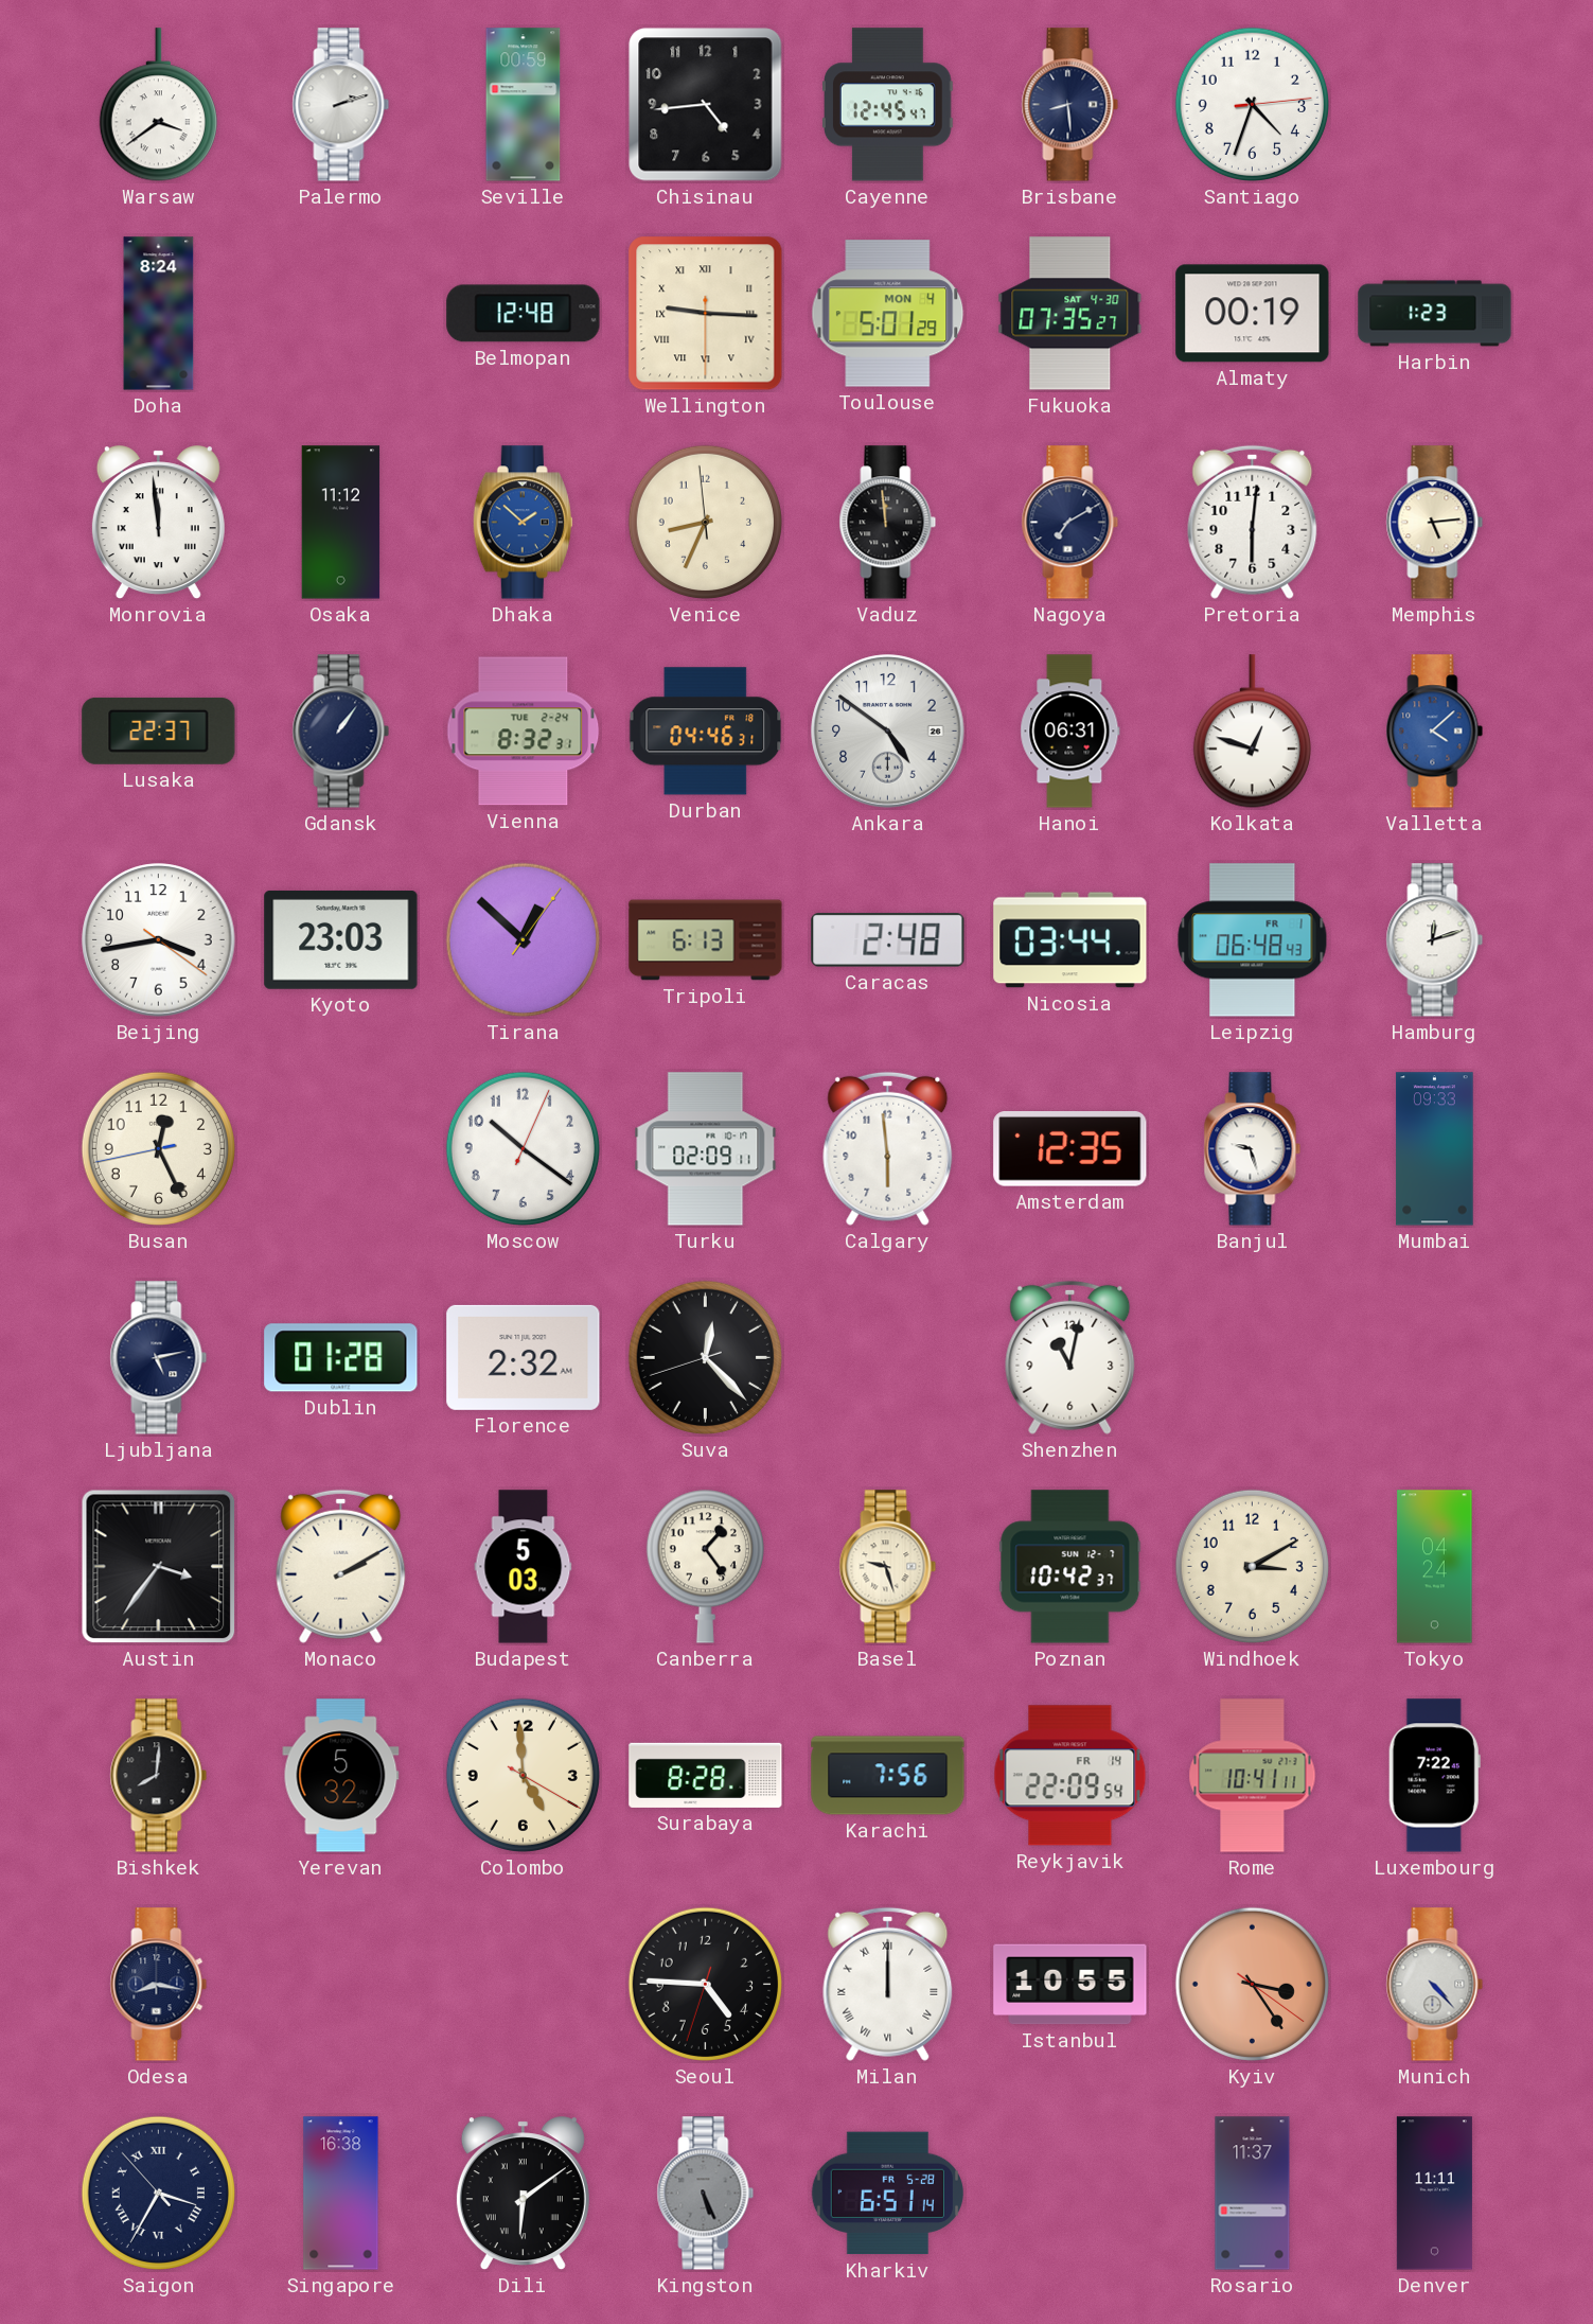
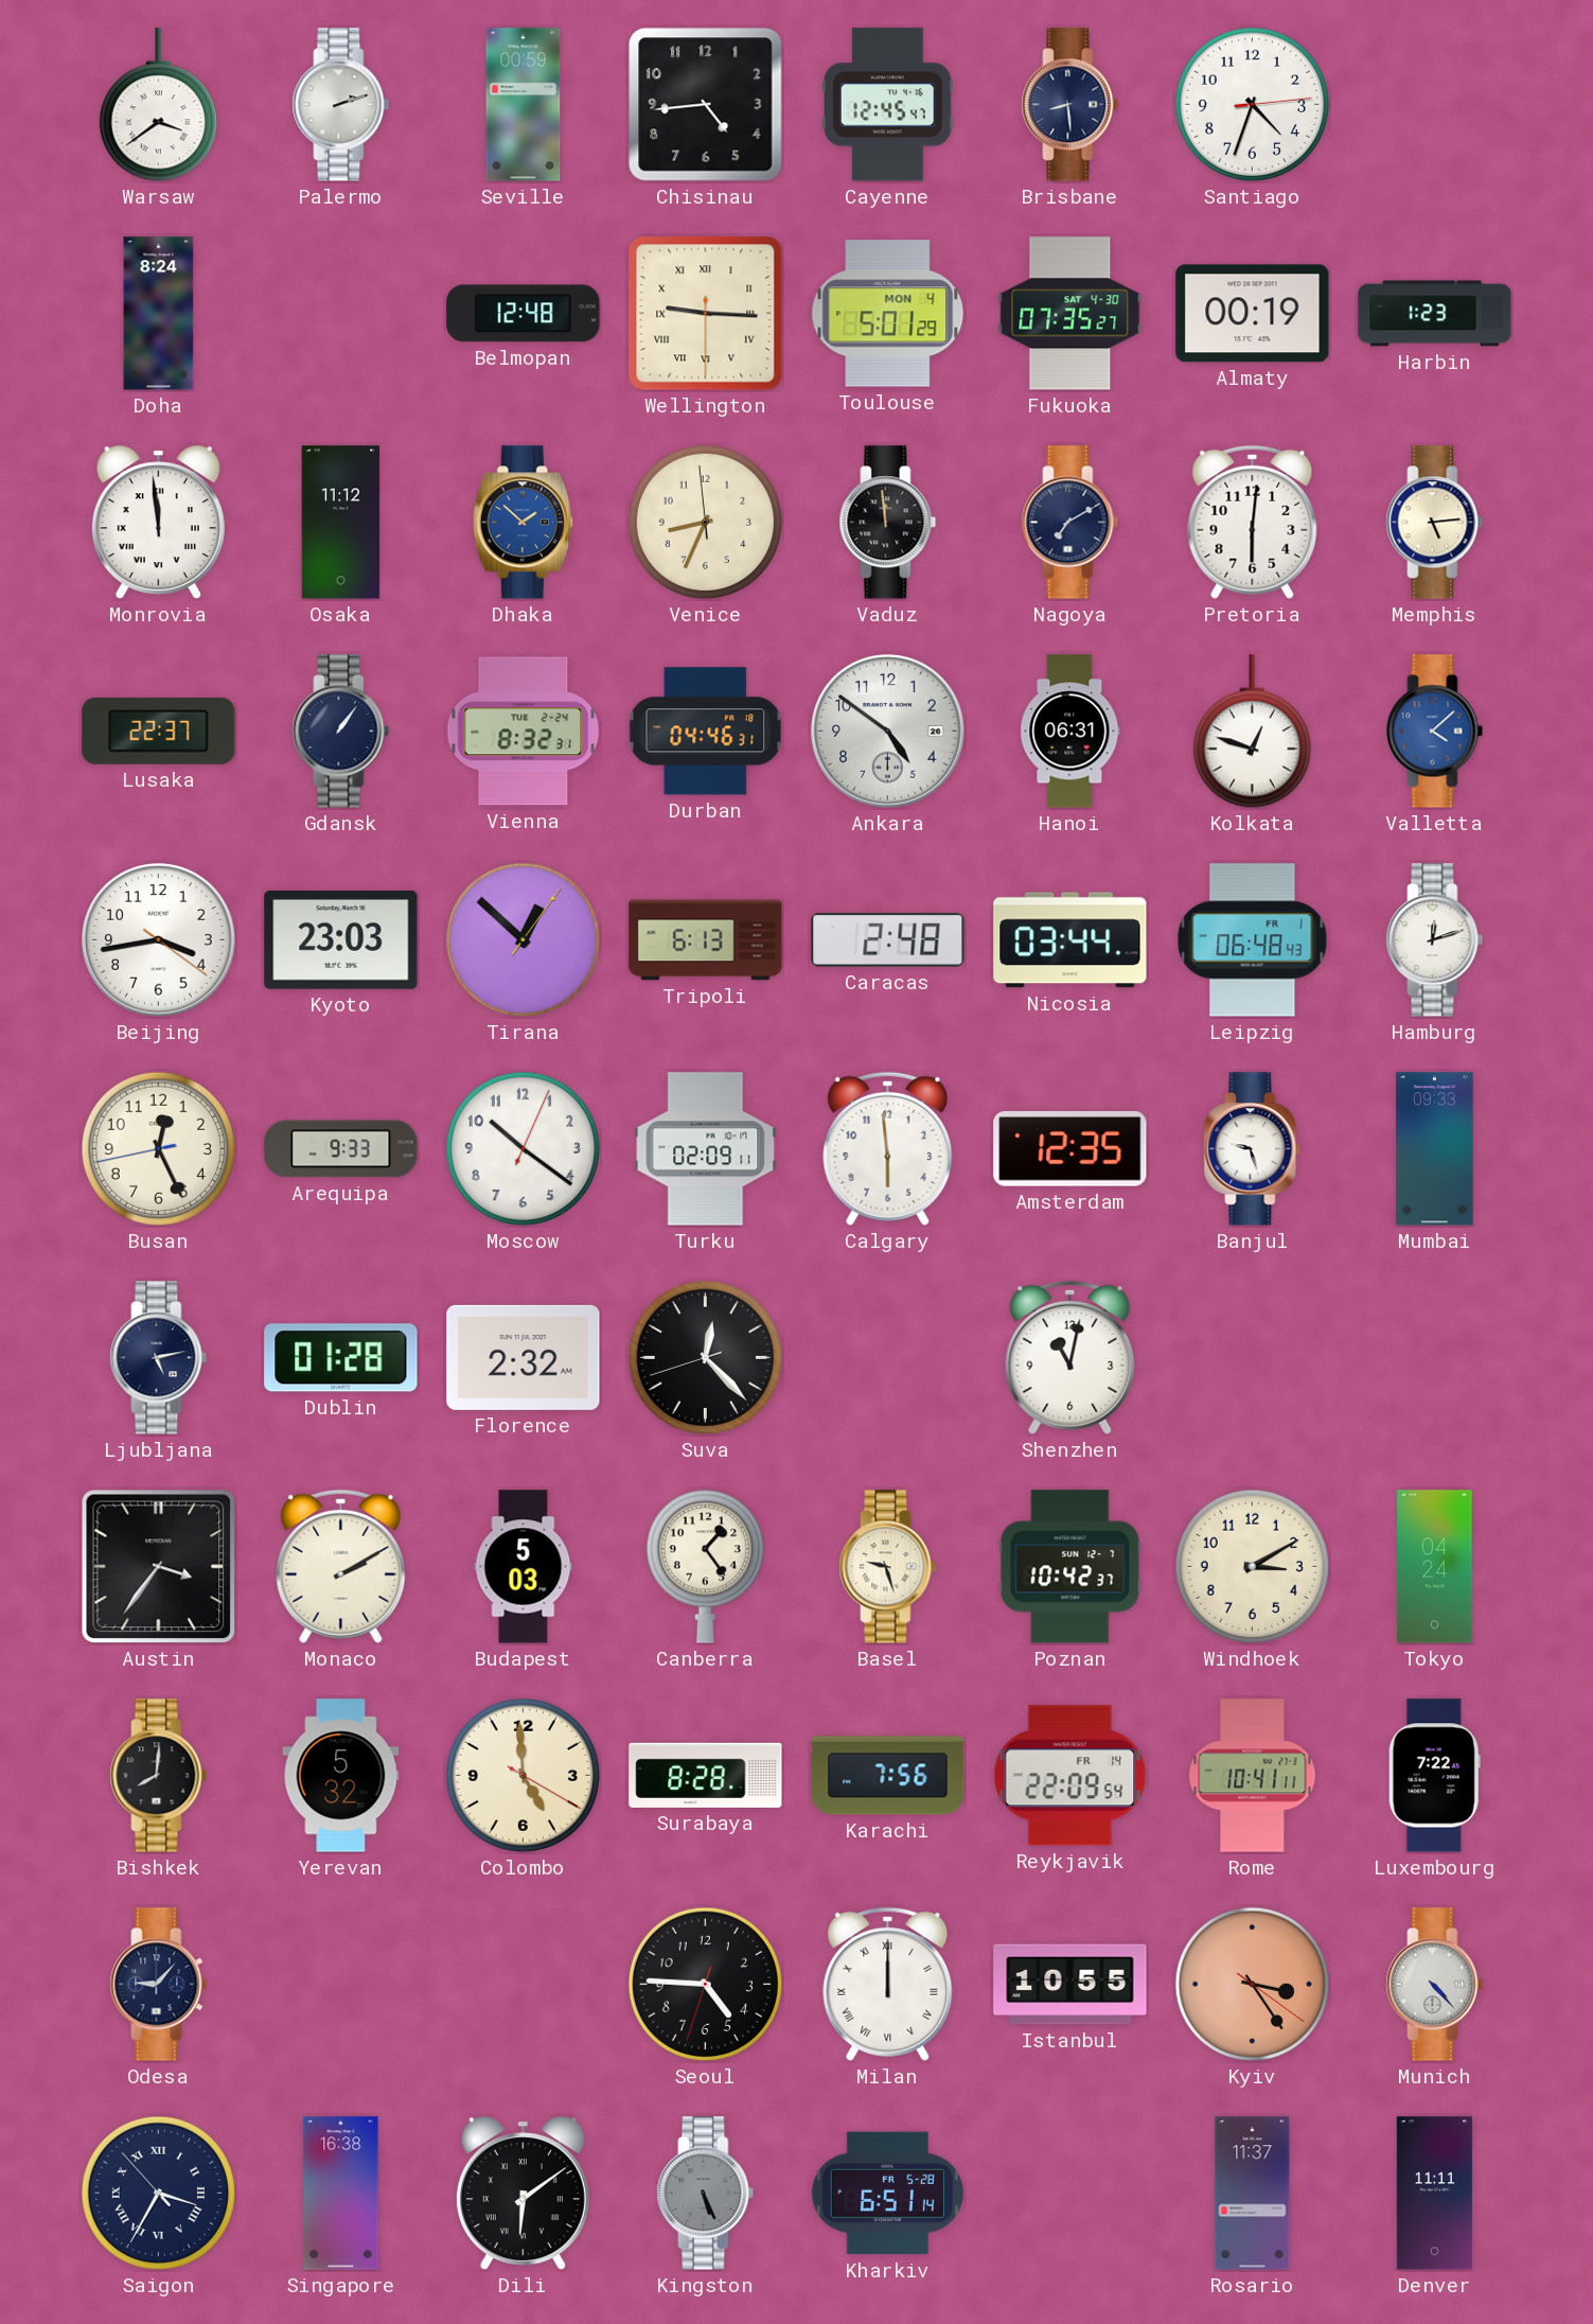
Arequipa: none -> 9:33
Odesa: 8:17 -> 9:07
